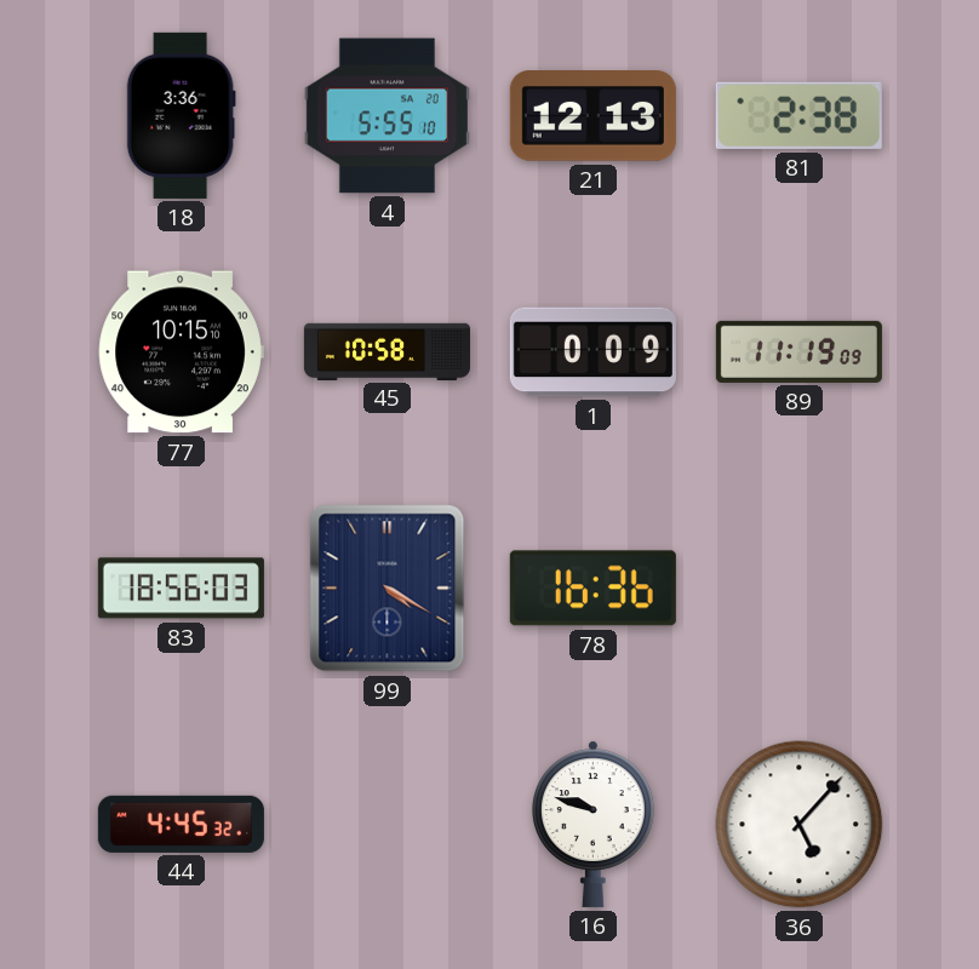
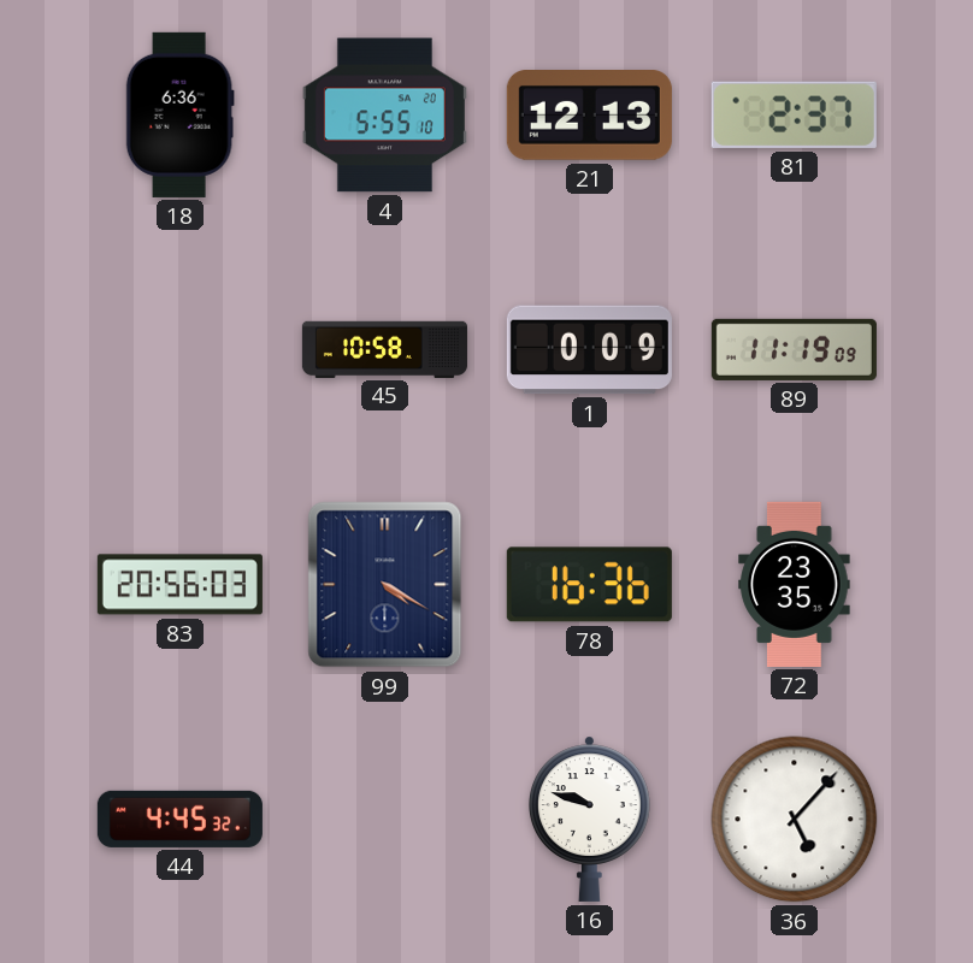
18: 3:36 -> 6:36
81: 2:38 -> 2:37
77: 10:15 -> none
83: 18:56 -> 20:56
72: none -> 23:35
